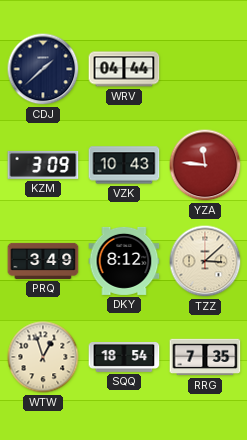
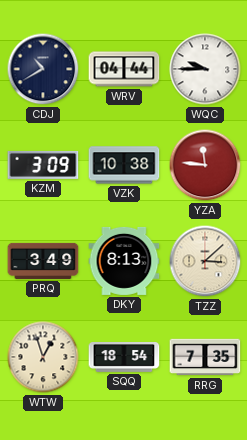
CDJ: 1:38 -> 10:40
WQC: none -> 9:45
VZK: 10:43 -> 10:38
DKY: 8:12 -> 8:13
